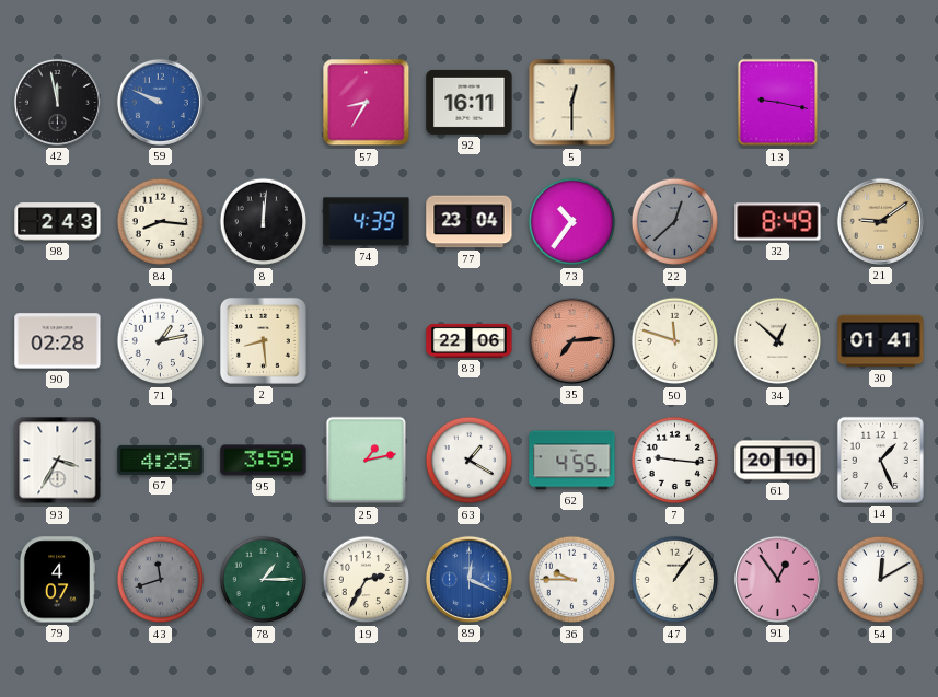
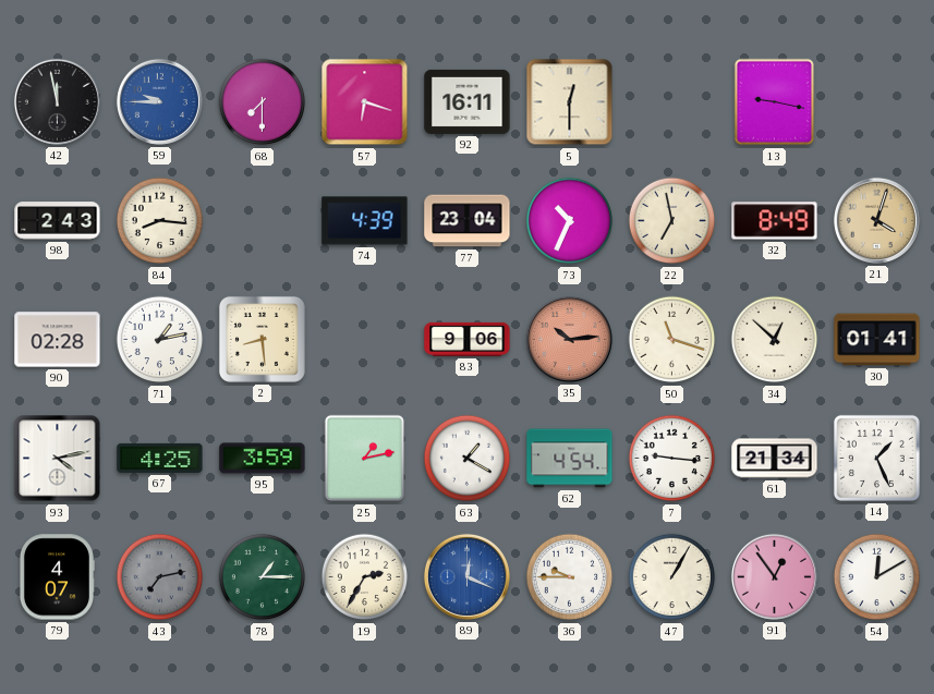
59: 9:49 -> 9:45
68: none -> 7:30
57: 8:35 -> 6:18
8: 12:01 -> none
73: 10:36 -> 10:34
22: 12:38 -> 6:58
22 dial: grey -> cream
21: 9:09 -> 4:03
83: 22:06 -> 9:06
35: 7:14 -> 10:14
50: 11:48 -> 11:18
93: 3:35 -> 4:13
62: 4:55 -> 4:54
61: 20:10 -> 21:34
43: 11:42 -> 7:13
47: 1:06 -> 1:05
